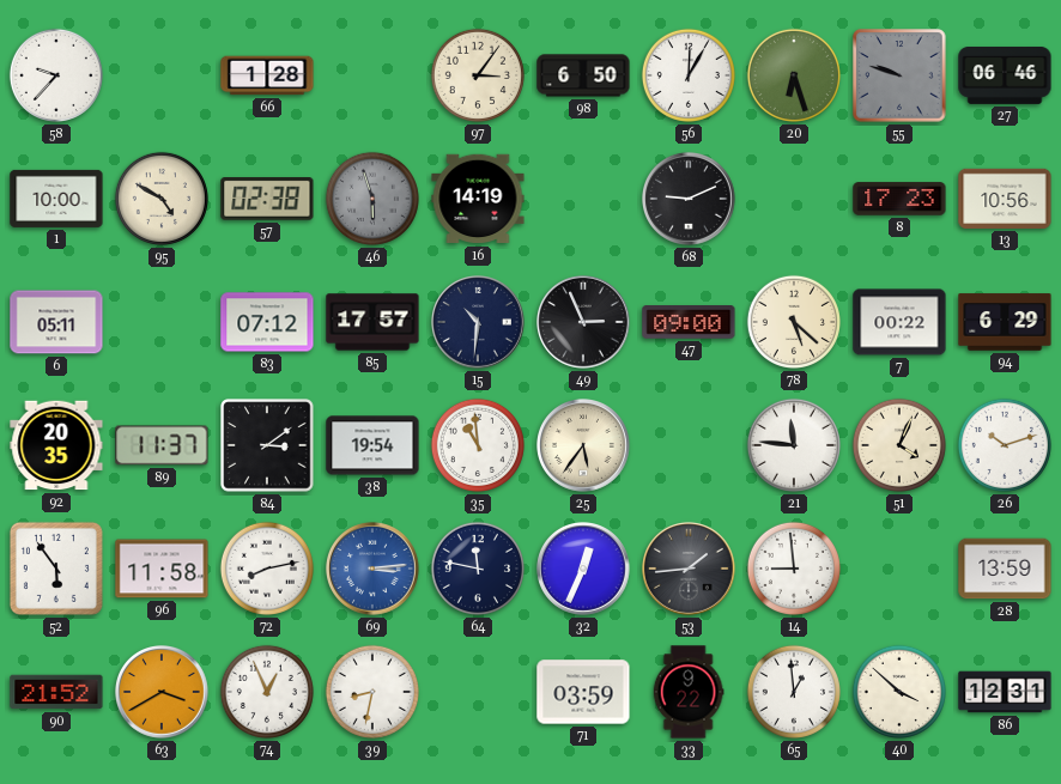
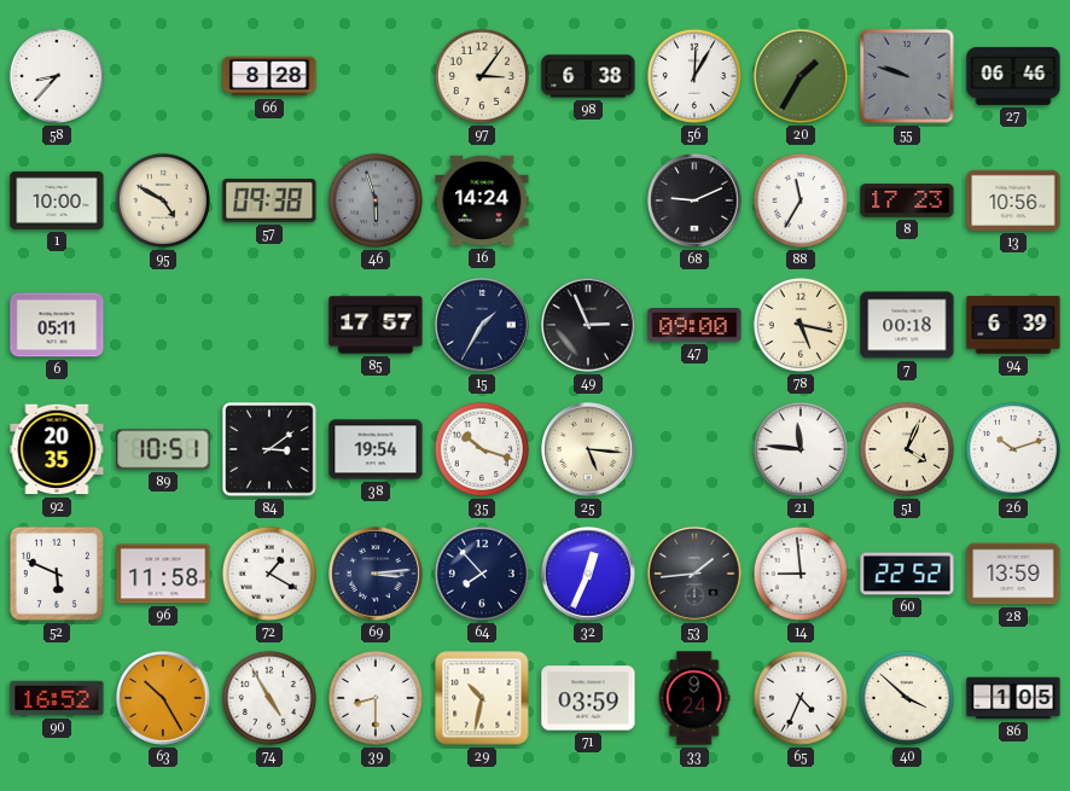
58: 9:37 -> 8:37
66: 1:28 -> 8:28
98: 6:50 -> 6:38
20: 6:27 -> 1:35
57: 02:38 -> 09:38
16: 14:19 -> 14:24
88: none -> 11:35
83: 07:12 -> none
15: 10:31 -> 1:35
78: 5:22 -> 5:17
7: 00:22 -> 00:18
94: 6:29 -> 6:39
89: 11:37 -> 10:51
35: 10:59 -> 10:18
25: 5:36 -> 5:16
52: 5:54 -> 5:49
72: 8:13 -> 1:20
69 dial: blue -> navy
64: 11:47 -> 7:53
60: none -> 22:52
90: 21:52 -> 16:52
63: 3:40 -> 10:25
74: 12:56 -> 4:55
39: 8:32 -> 8:30
29: none -> 10:32
33: 9:22 -> 9:24
65: 12:59 -> 4:34
86: 12:31 -> 1:05
